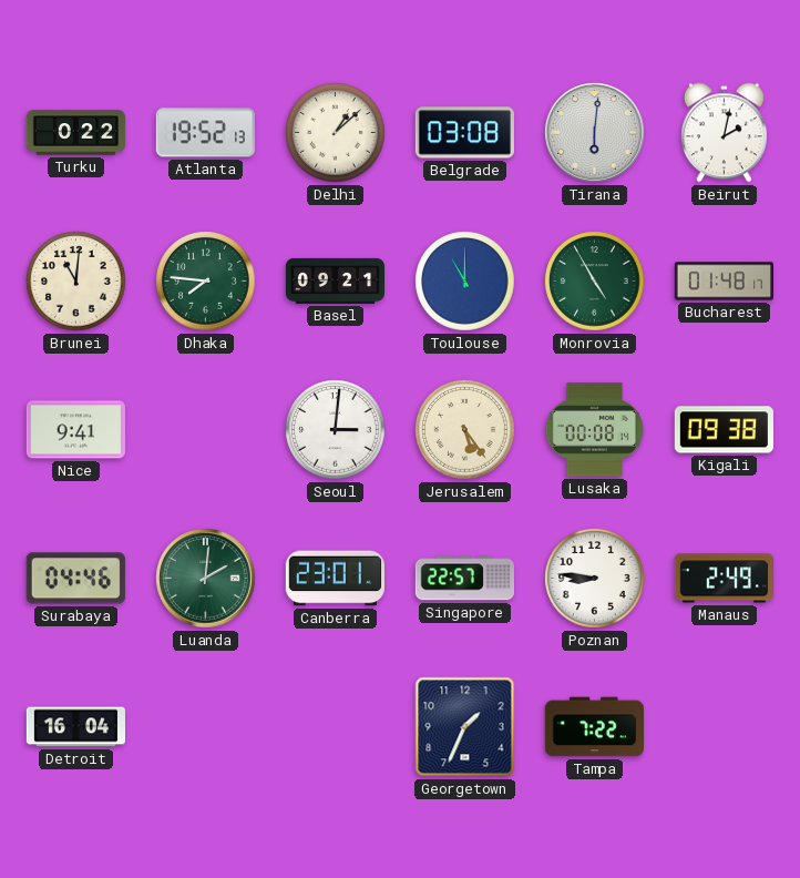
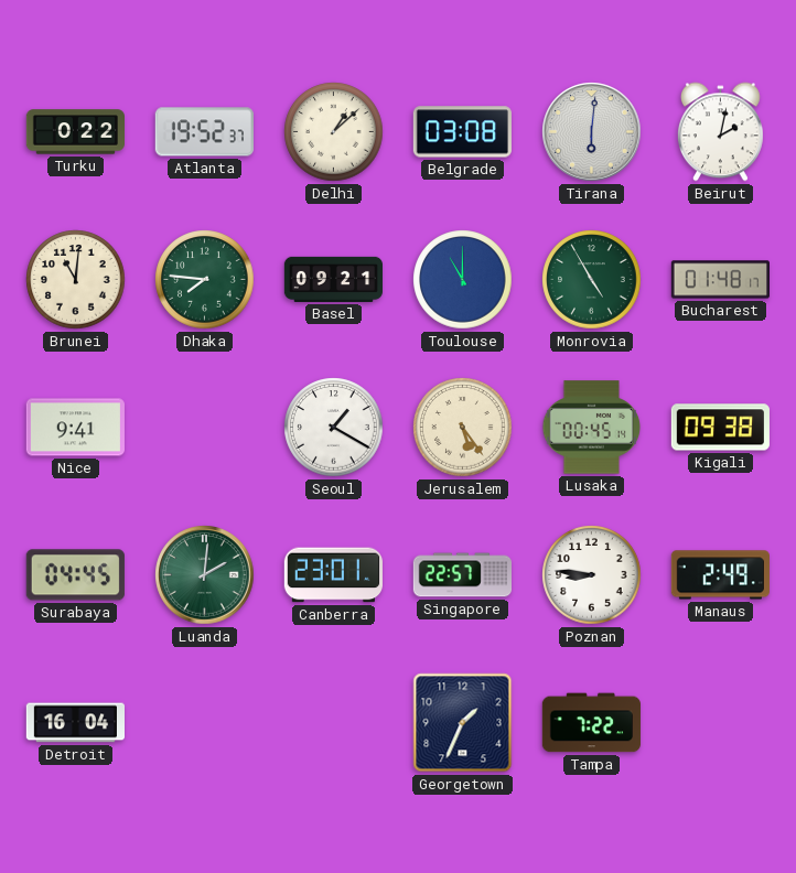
Atlanta: 19:52:13 -> 19:52:37
Seoul: 3:01 -> 1:20
Lusaka: 00:08 -> 00:45
Surabaya: 04:46 -> 04:45
